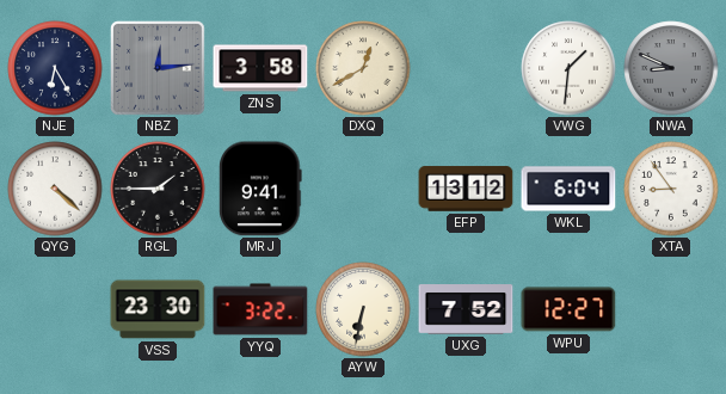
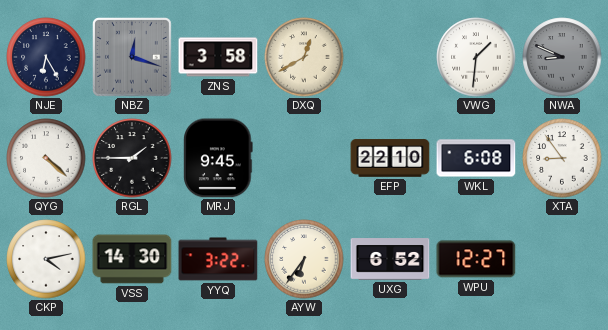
NBZ: 12:14 -> 12:18
MRJ: 9:41 -> 9:45
EFP: 13:12 -> 22:10
WKL: 6:04 -> 6:08
CKP: none -> 4:13
VSS: 23:30 -> 14:30
AYW: 6:32 -> 6:36
UXG: 7:52 -> 6:52
